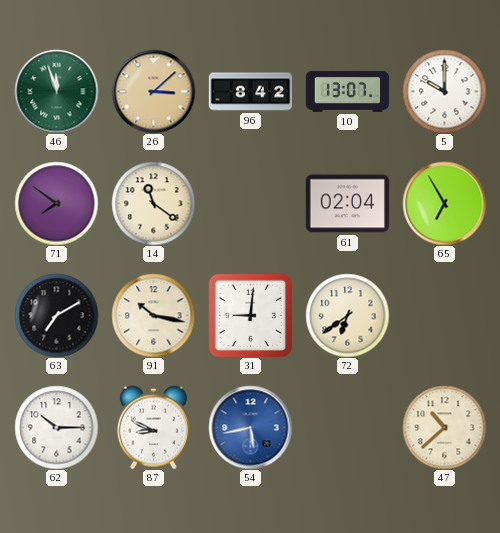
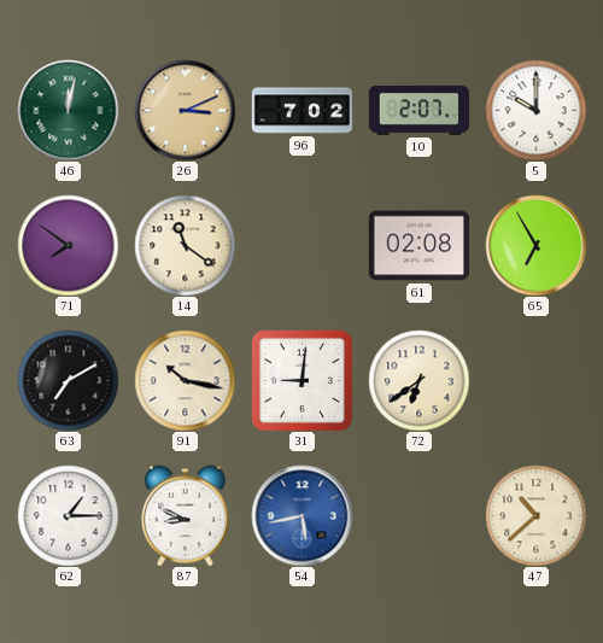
46: 11:57 -> 12:02
26: 3:08 -> 3:11
96: 8:42 -> 7:02
10: 13:07 -> 2:07
61: 02:04 -> 02:08
62: 10:15 -> 1:15
